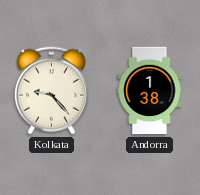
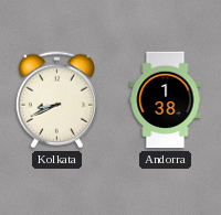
Kolkata: 9:23 -> 8:41
